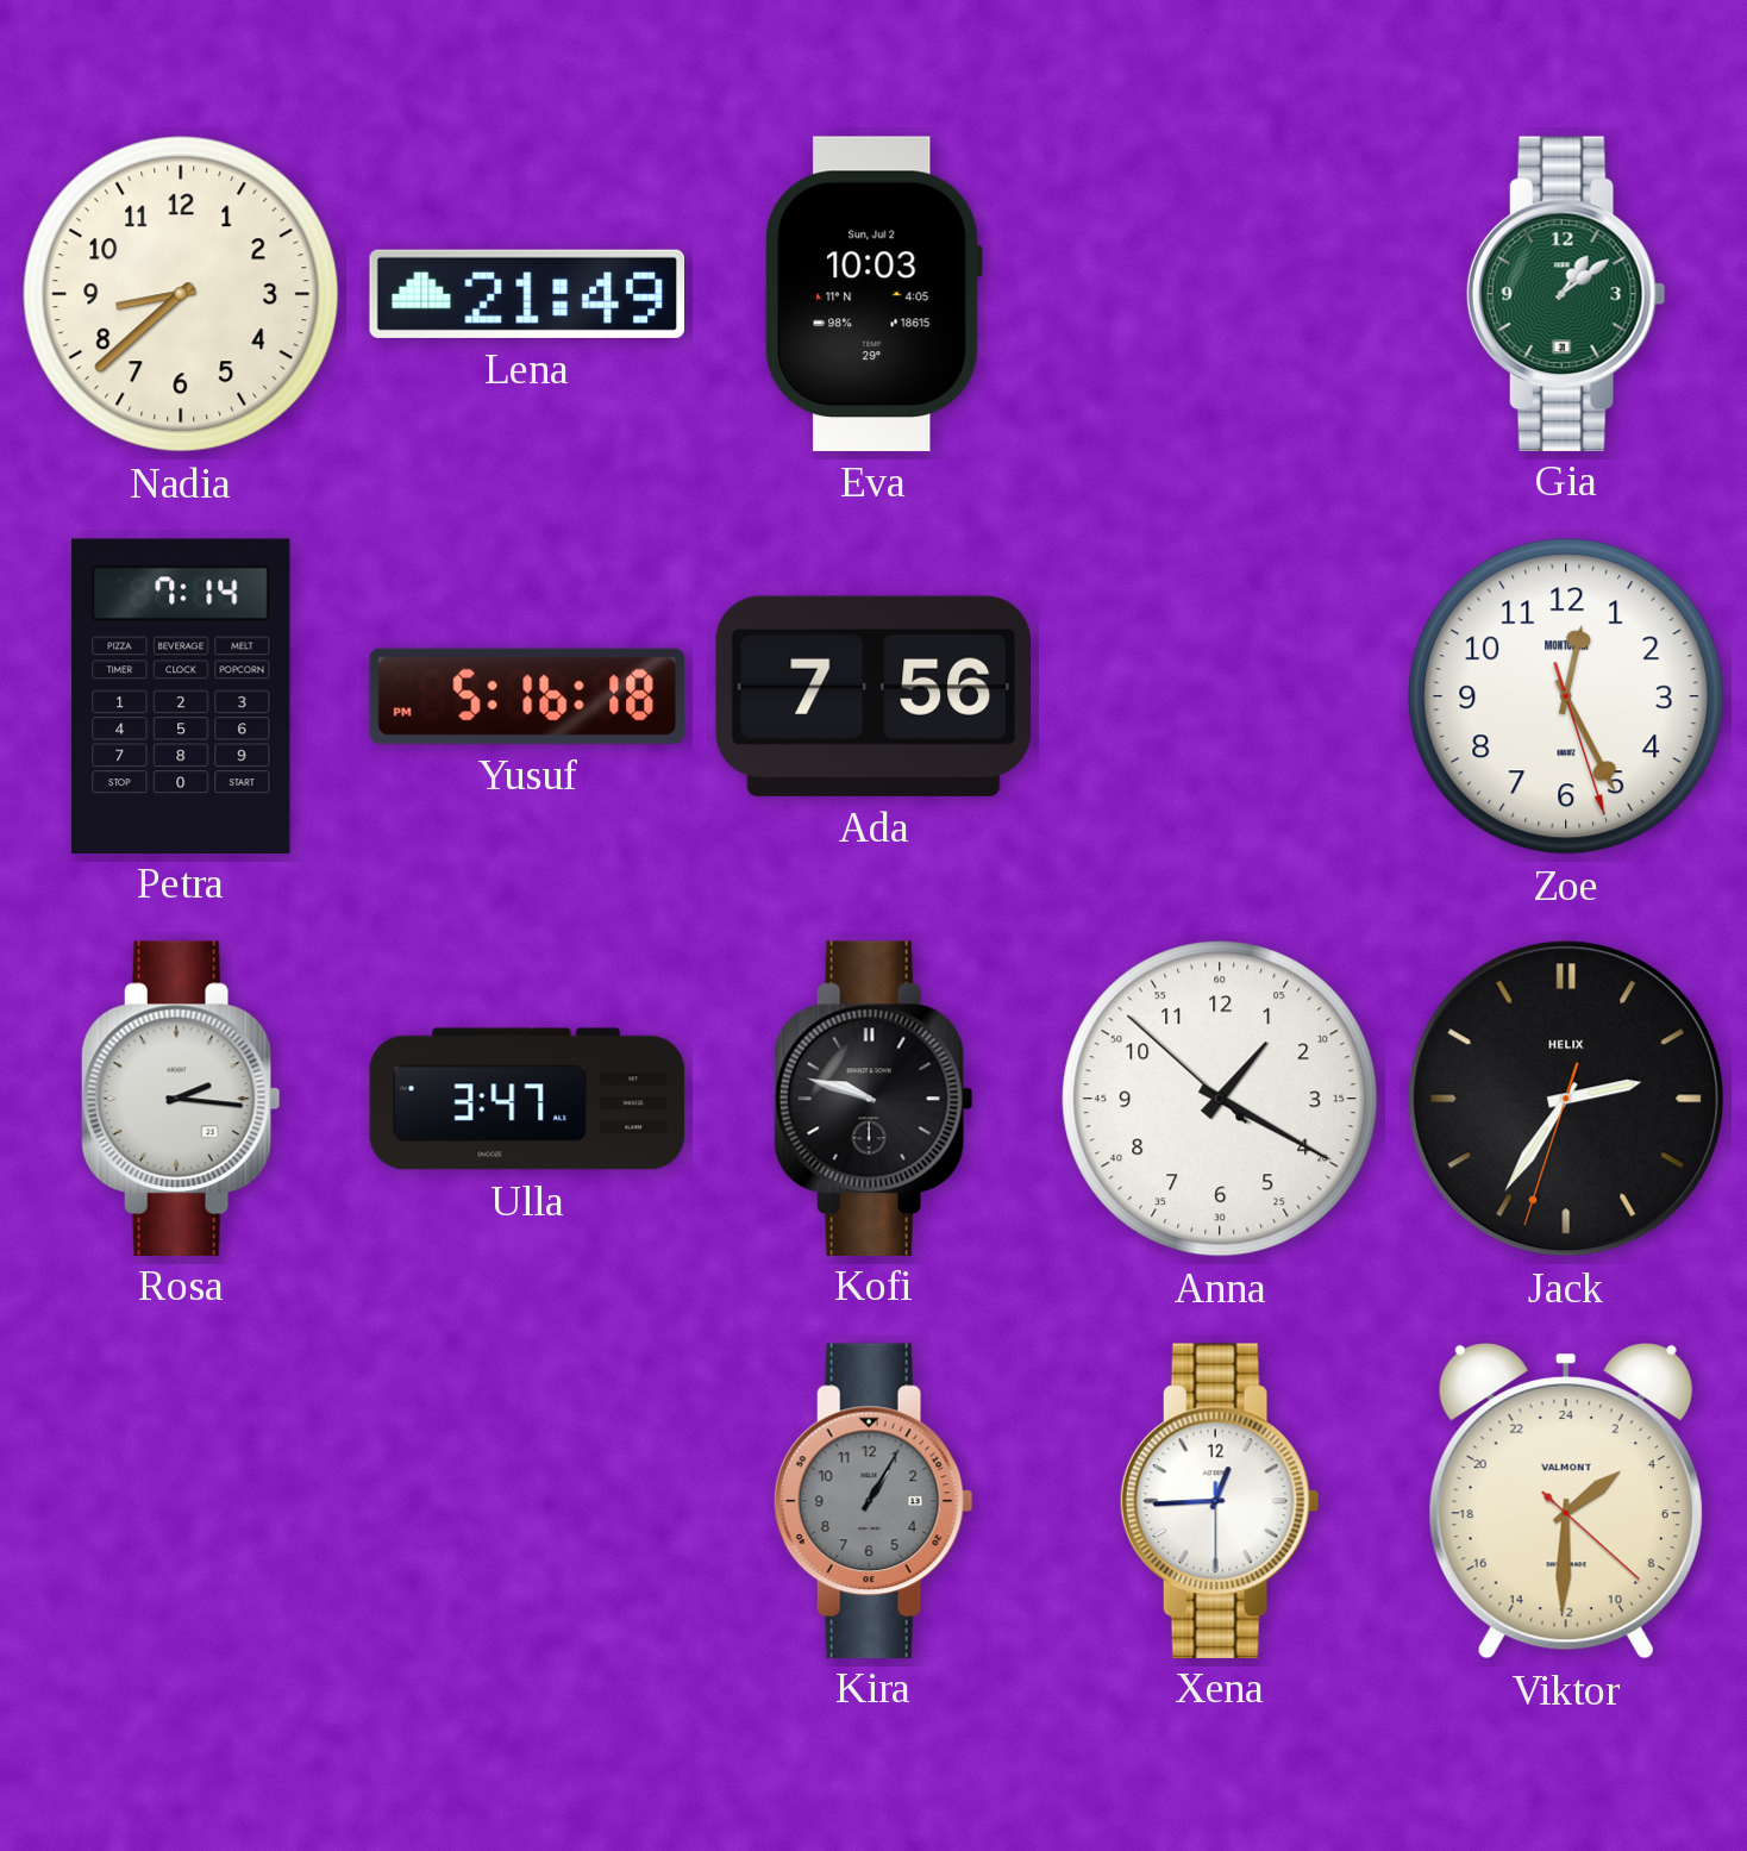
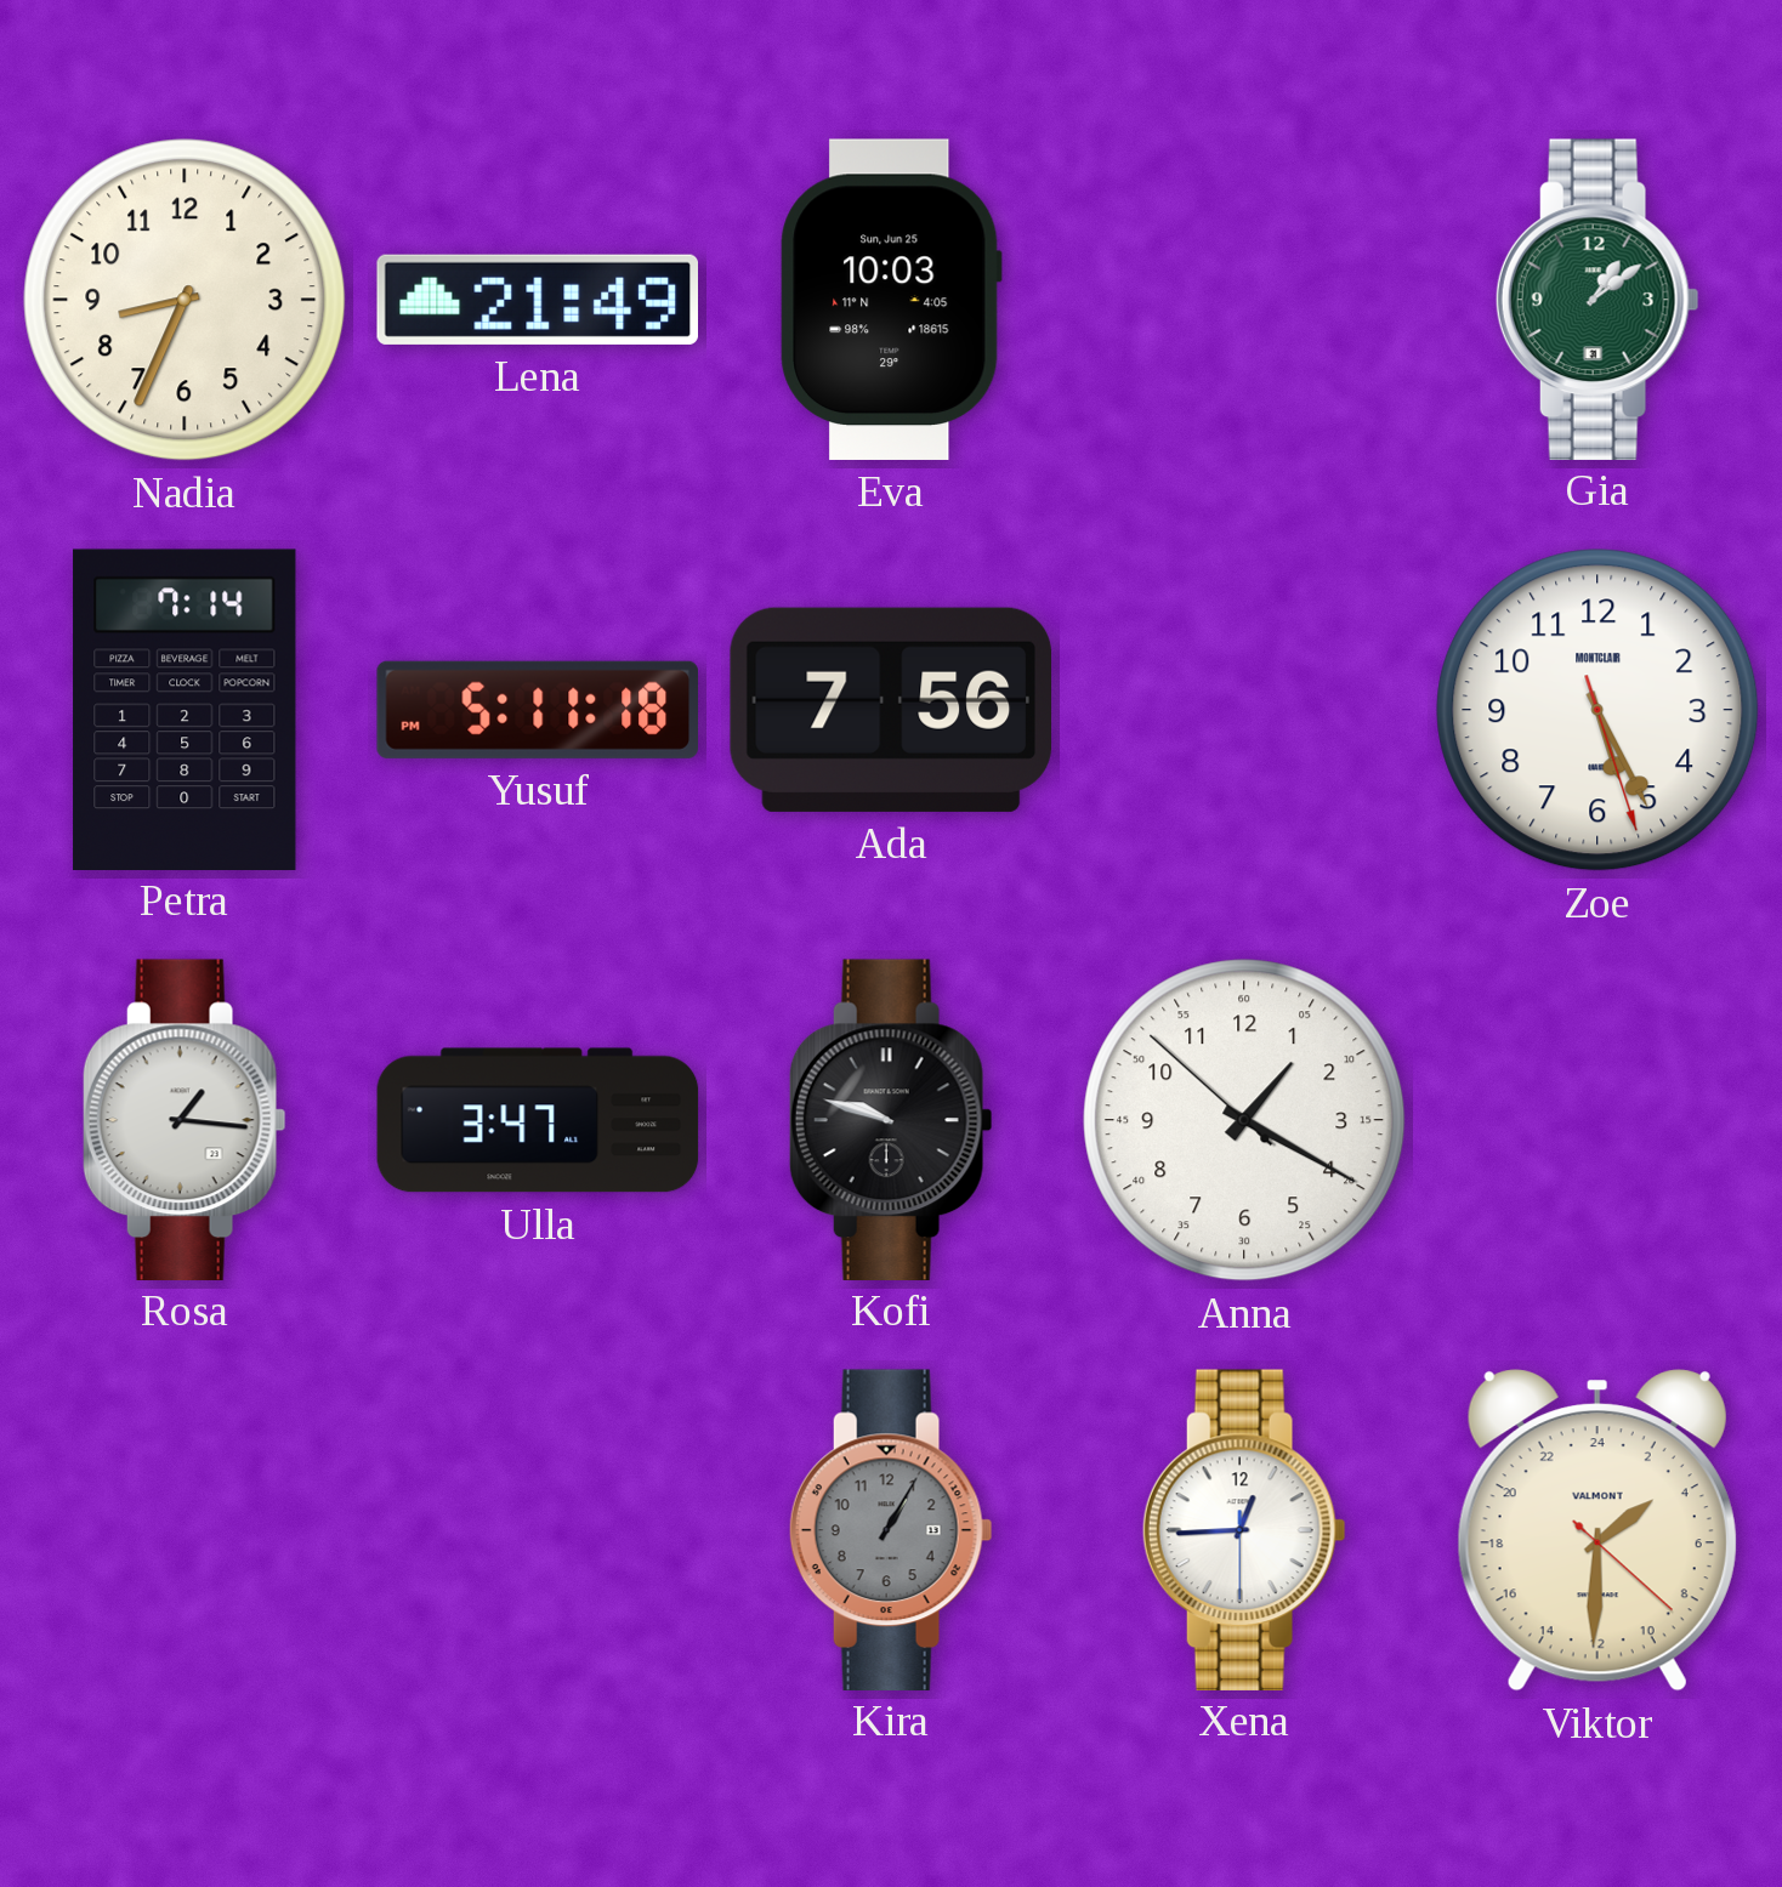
Nadia: 8:38 -> 8:34
Eva date: Sun, Jul 2 -> Sun, Jun 25
Yusuf: 5:16 -> 5:11
Zoe: 12:25 -> 5:25
Rosa: 2:16 -> 1:16
Jack: 2:35 -> none
